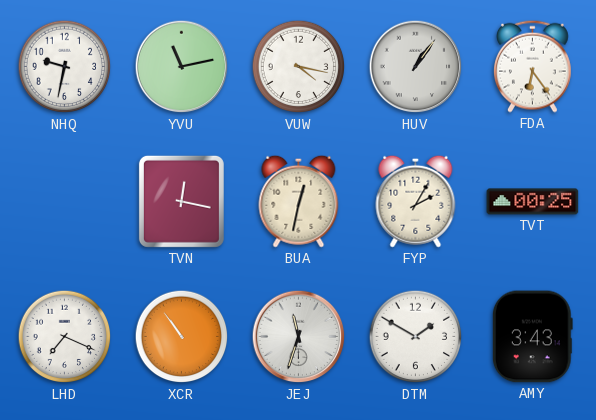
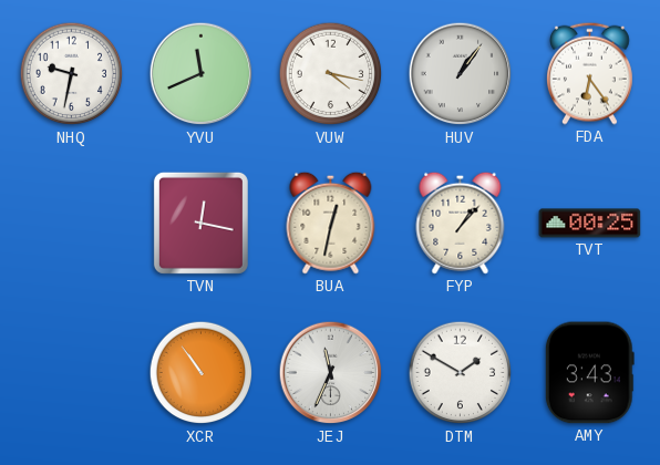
YVU: 11:13 -> 11:41
FYP: 2:05 -> 1:07
LHD: 7:19 -> none
JEJ: 11:33 -> 11:34
